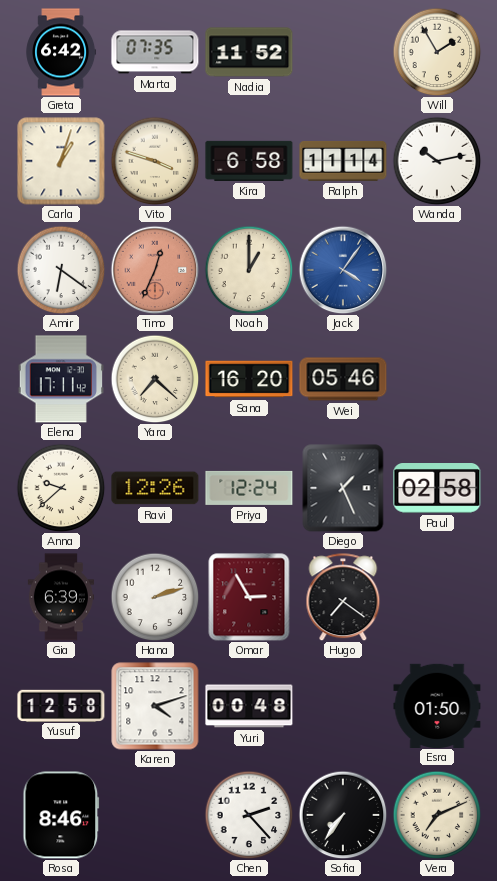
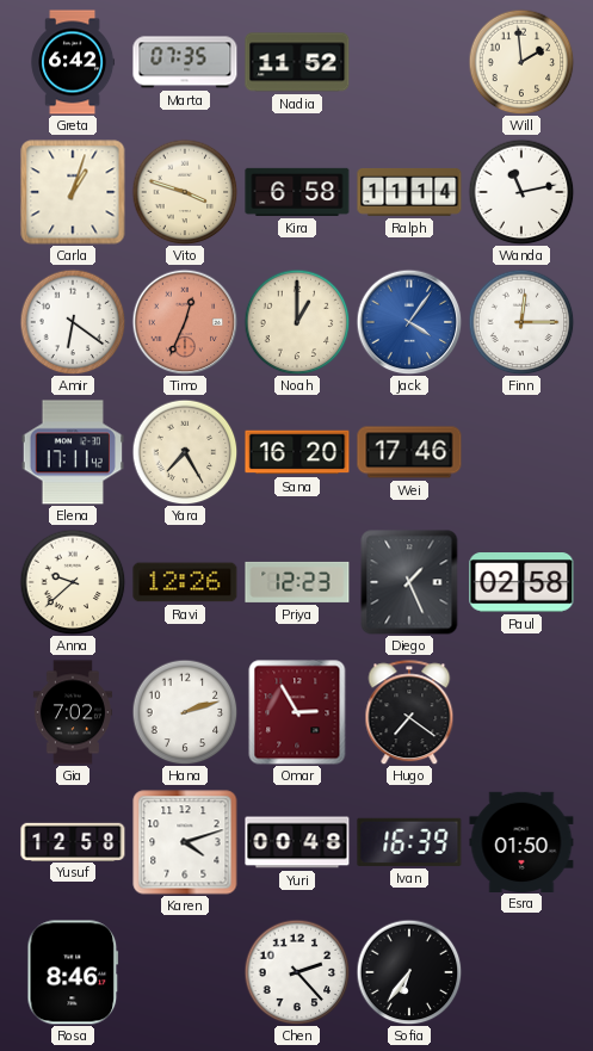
Will: 1:55 -> 1:59
Wanda: 10:13 -> 11:13
Finn: none -> 12:15
Yara: 7:22 -> 7:25
Wei: 05:46 -> 17:46
Priya: 12:24 -> 12:23
Gia: 6:39 -> 7:02
Ivan: none -> 16:39
Sofia: 7:36 -> 6:36
Vera: 7:11 -> none
